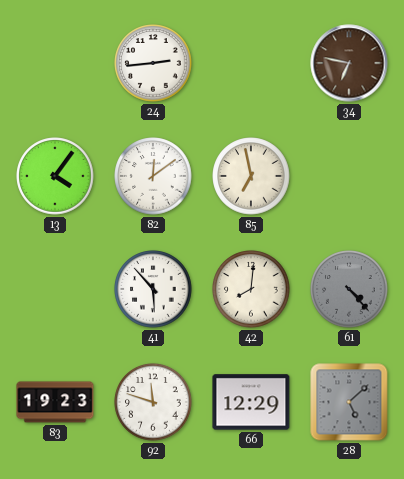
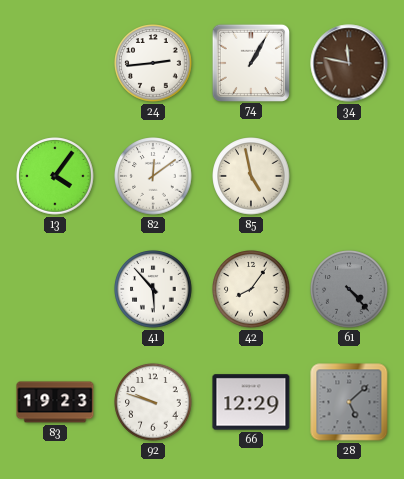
74: none -> 1:05
34: 6:47 -> 11:47
85: 6:58 -> 4:58
42: 8:01 -> 8:06
92: 11:48 -> 9:48
